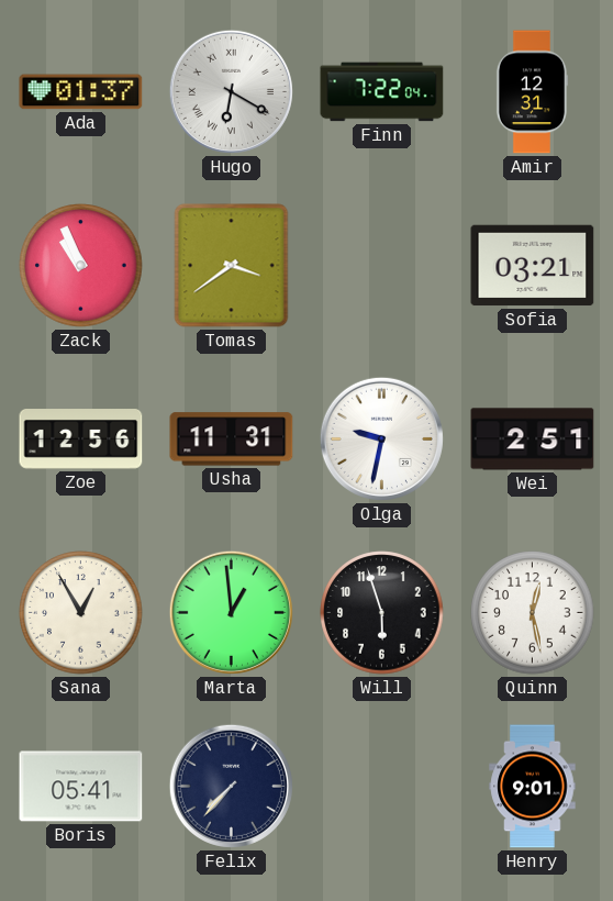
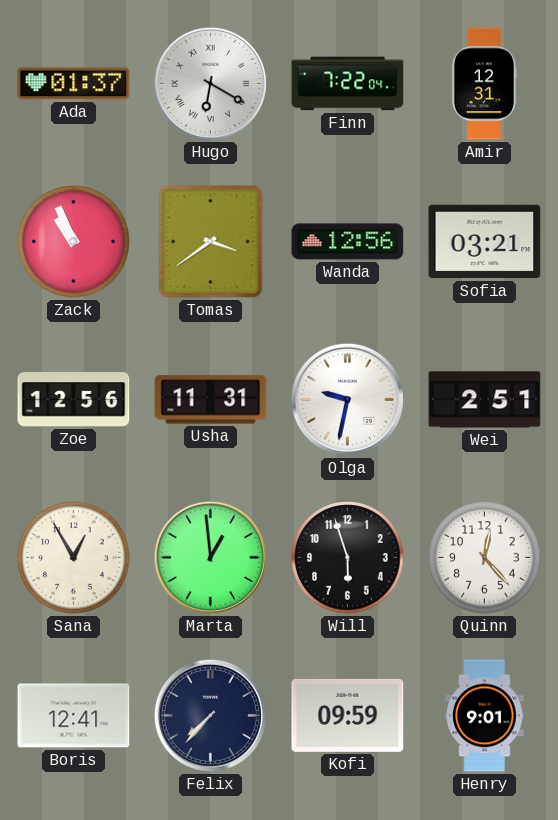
Wanda: none -> 12:56
Quinn: 12:28 -> 12:23
Boris: 05:41 -> 12:41
Kofi: none -> 09:59
